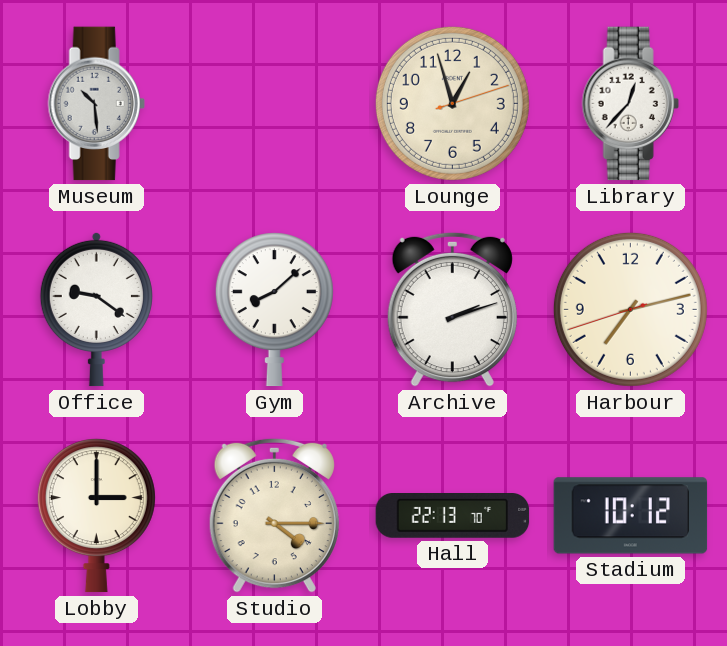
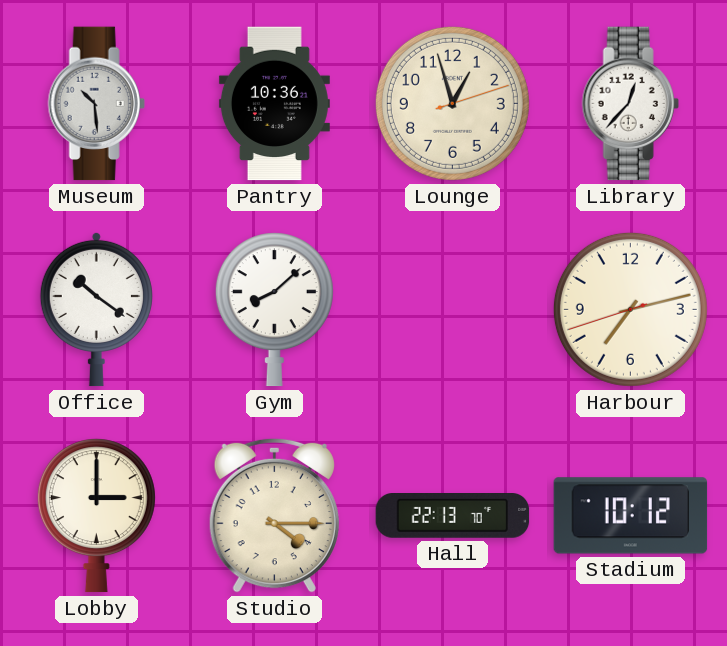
Pantry: none -> 10:36
Office: 9:21 -> 10:21
Archive: 2:12 -> none
